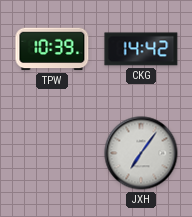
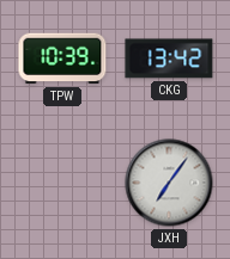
CKG: 14:42 -> 13:42
